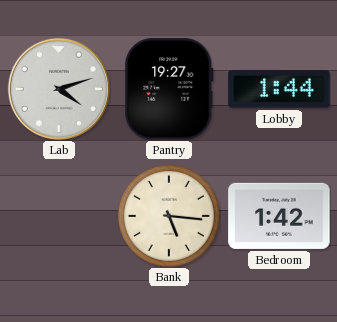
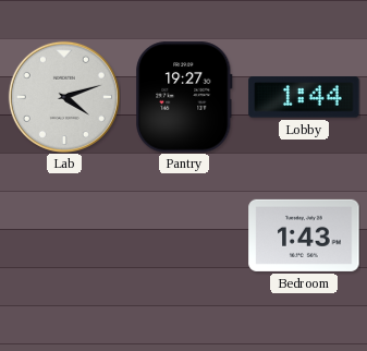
Bank: 5:16 -> none
Bedroom: 1:42 -> 1:43
